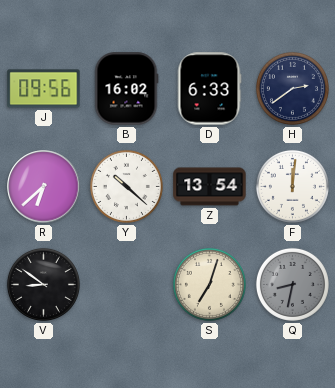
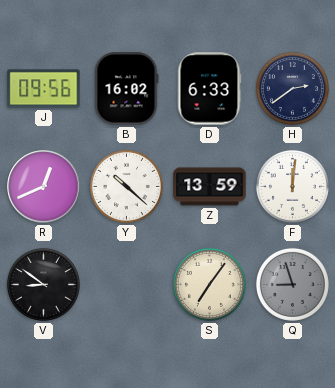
R: 6:38 -> 12:41
Z: 13:54 -> 13:59
S: 7:03 -> 7:06
Q: 8:32 -> 8:57
